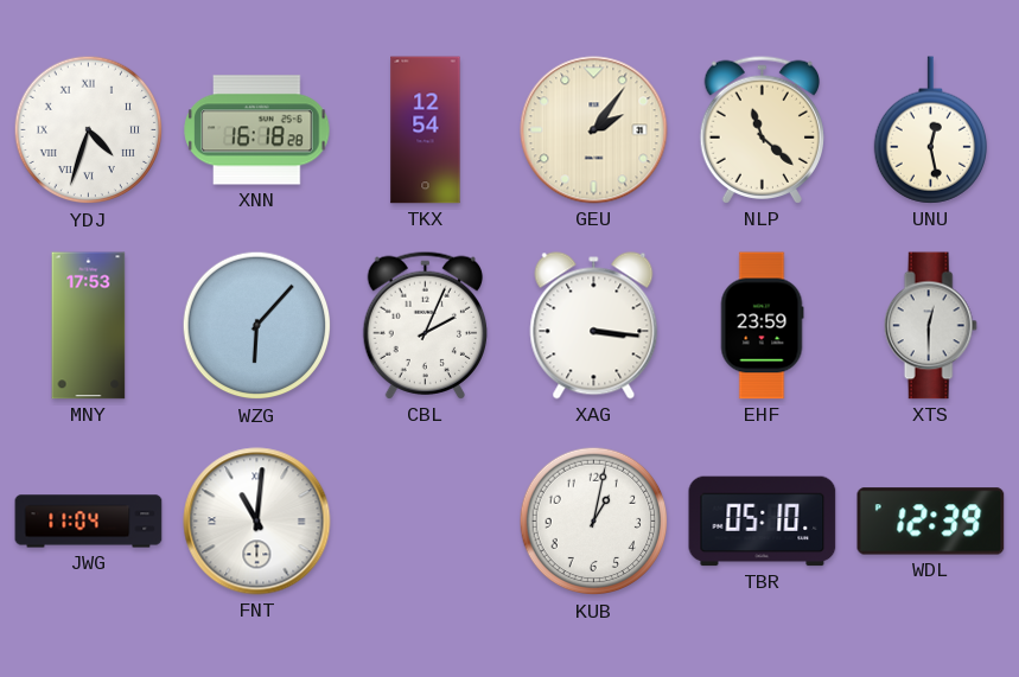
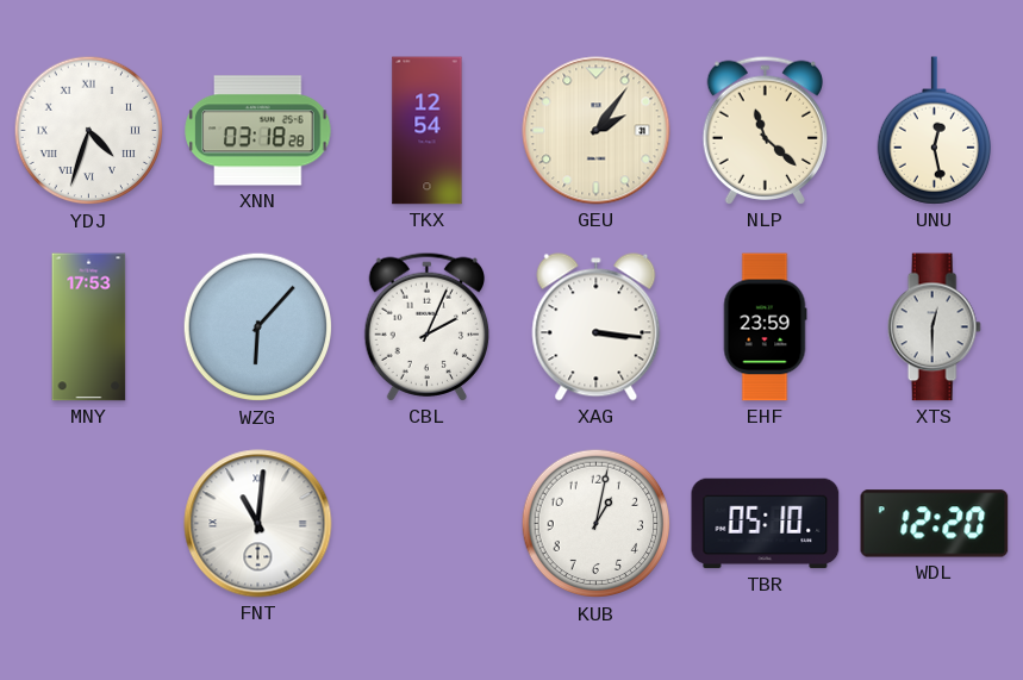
XNN: 16:18 -> 03:18
JWG: 11:04 -> none
WDL: 12:39 -> 12:20
